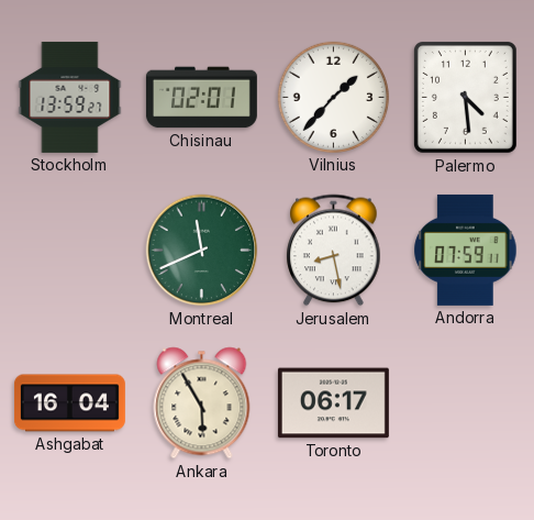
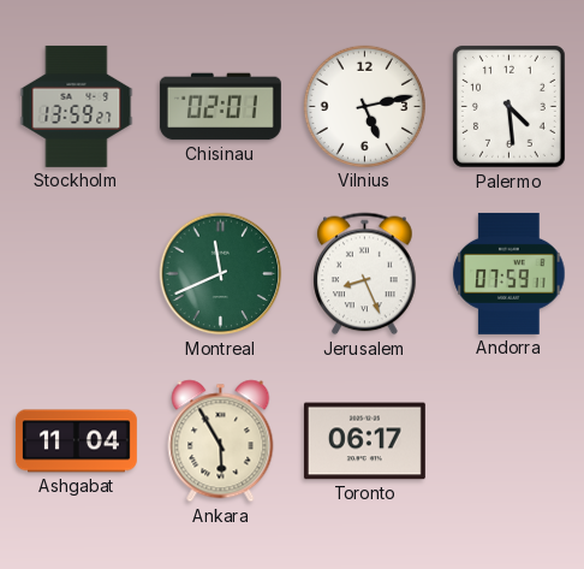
Vilnius: 1:37 -> 5:13
Jerusalem: 8:28 -> 8:26
Ashgabat: 16:04 -> 11:04
